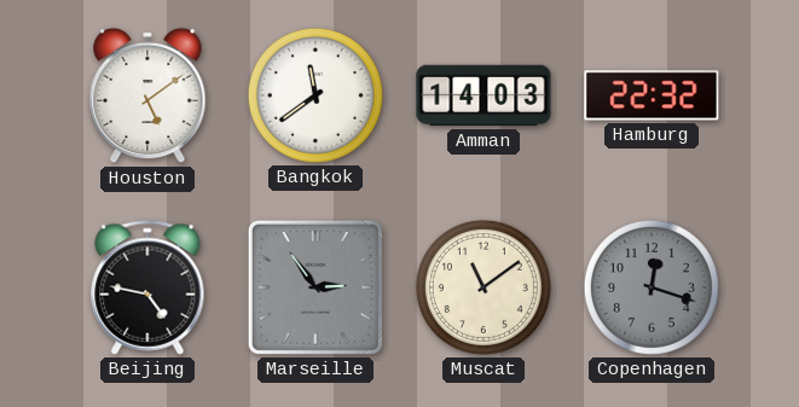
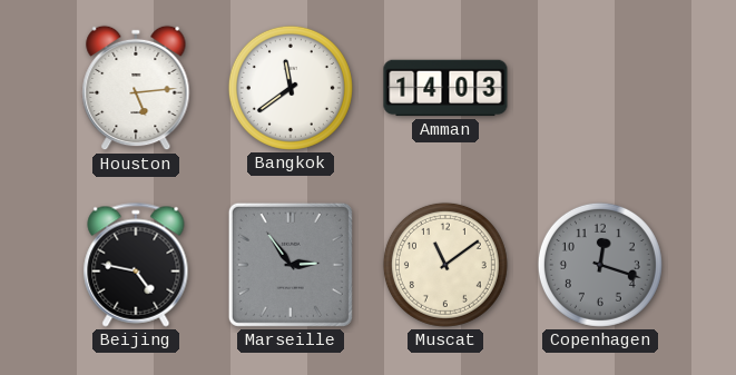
Houston: 5:09 -> 5:14
Hamburg: 22:32 -> none
